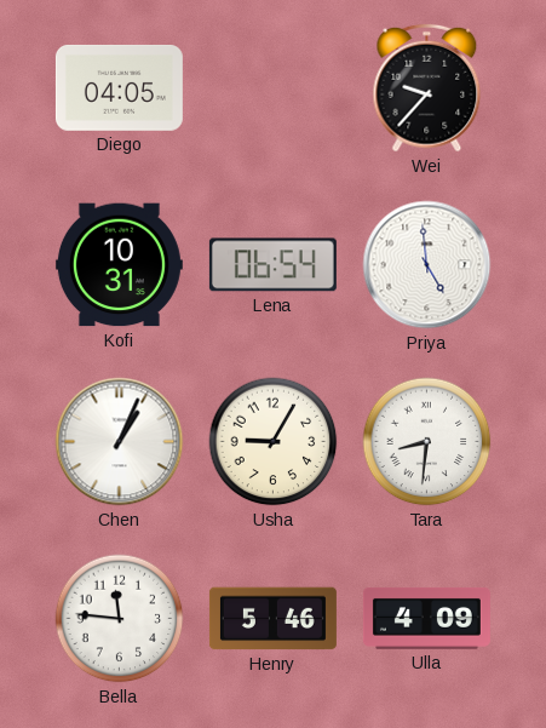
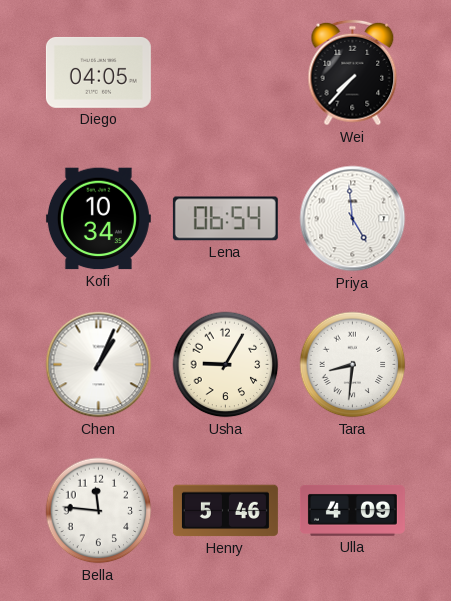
Wei: 9:37 -> 7:37
Kofi: 10:31 -> 10:34
